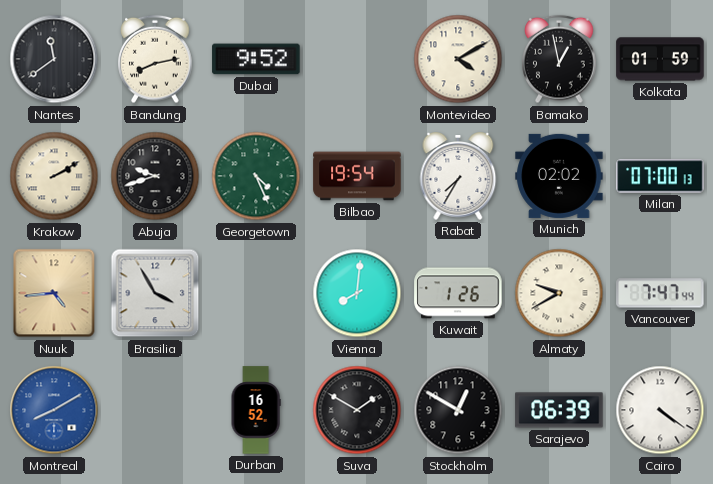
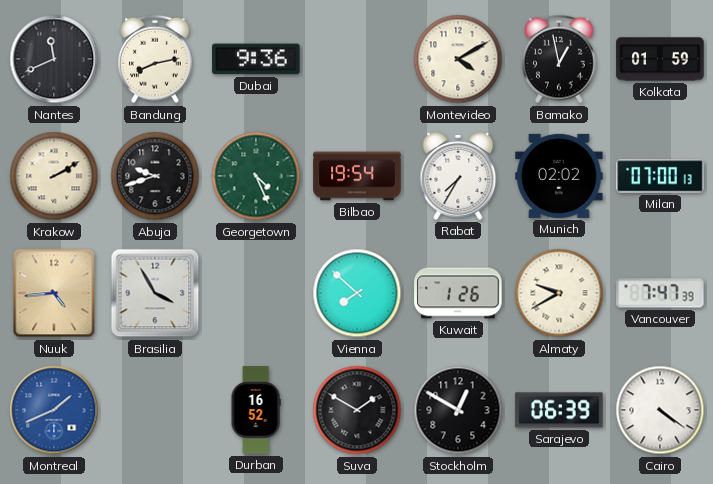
Nantes: 11:39 -> 11:41
Dubai: 9:52 -> 9:36
Vienna: 8:01 -> 7:52
Vancouver: 7:47:44 -> 7:47:39
Montreal: 8:10 -> 1:41
